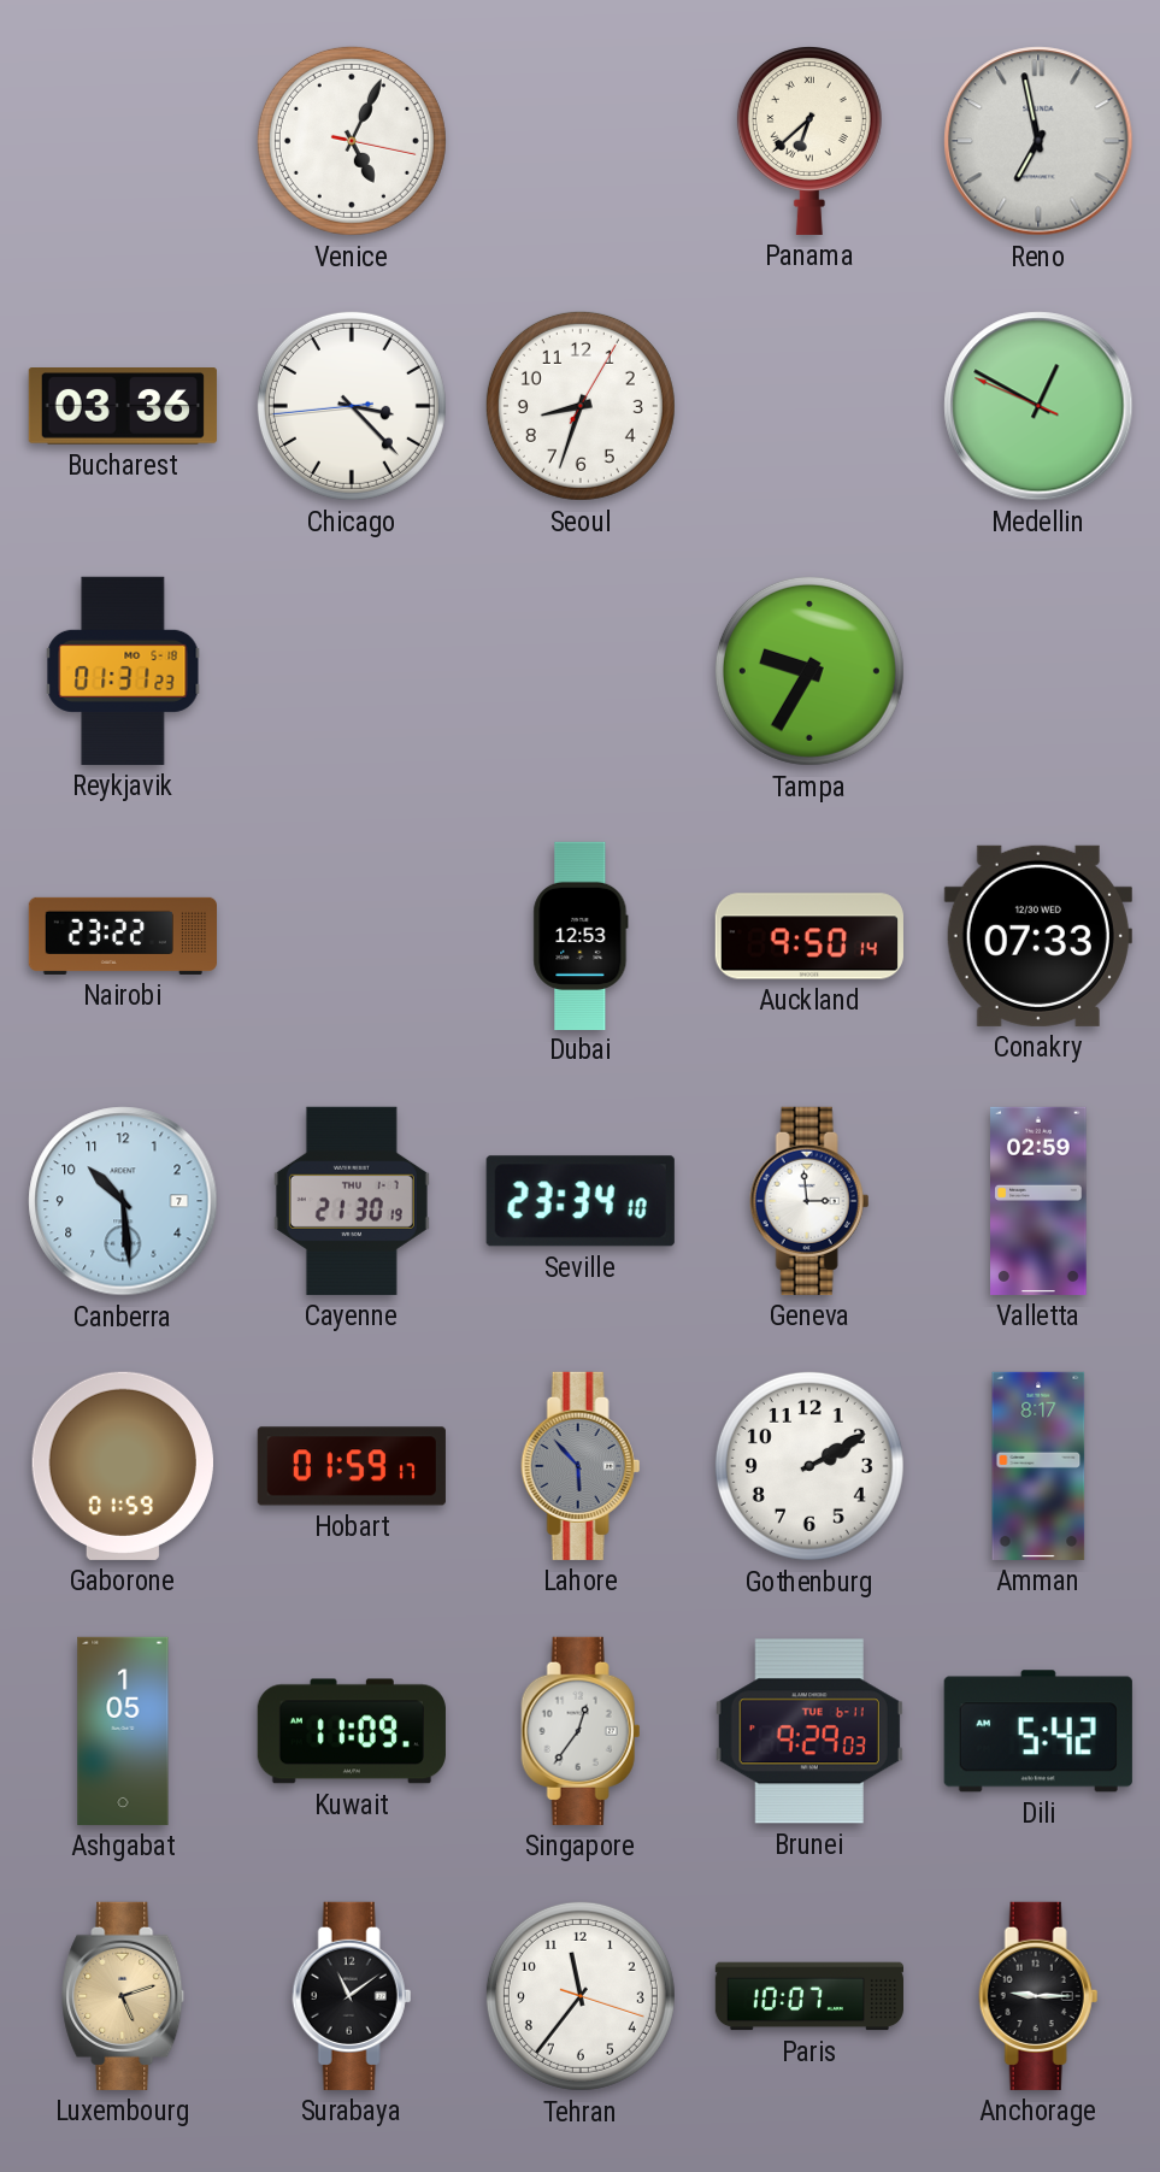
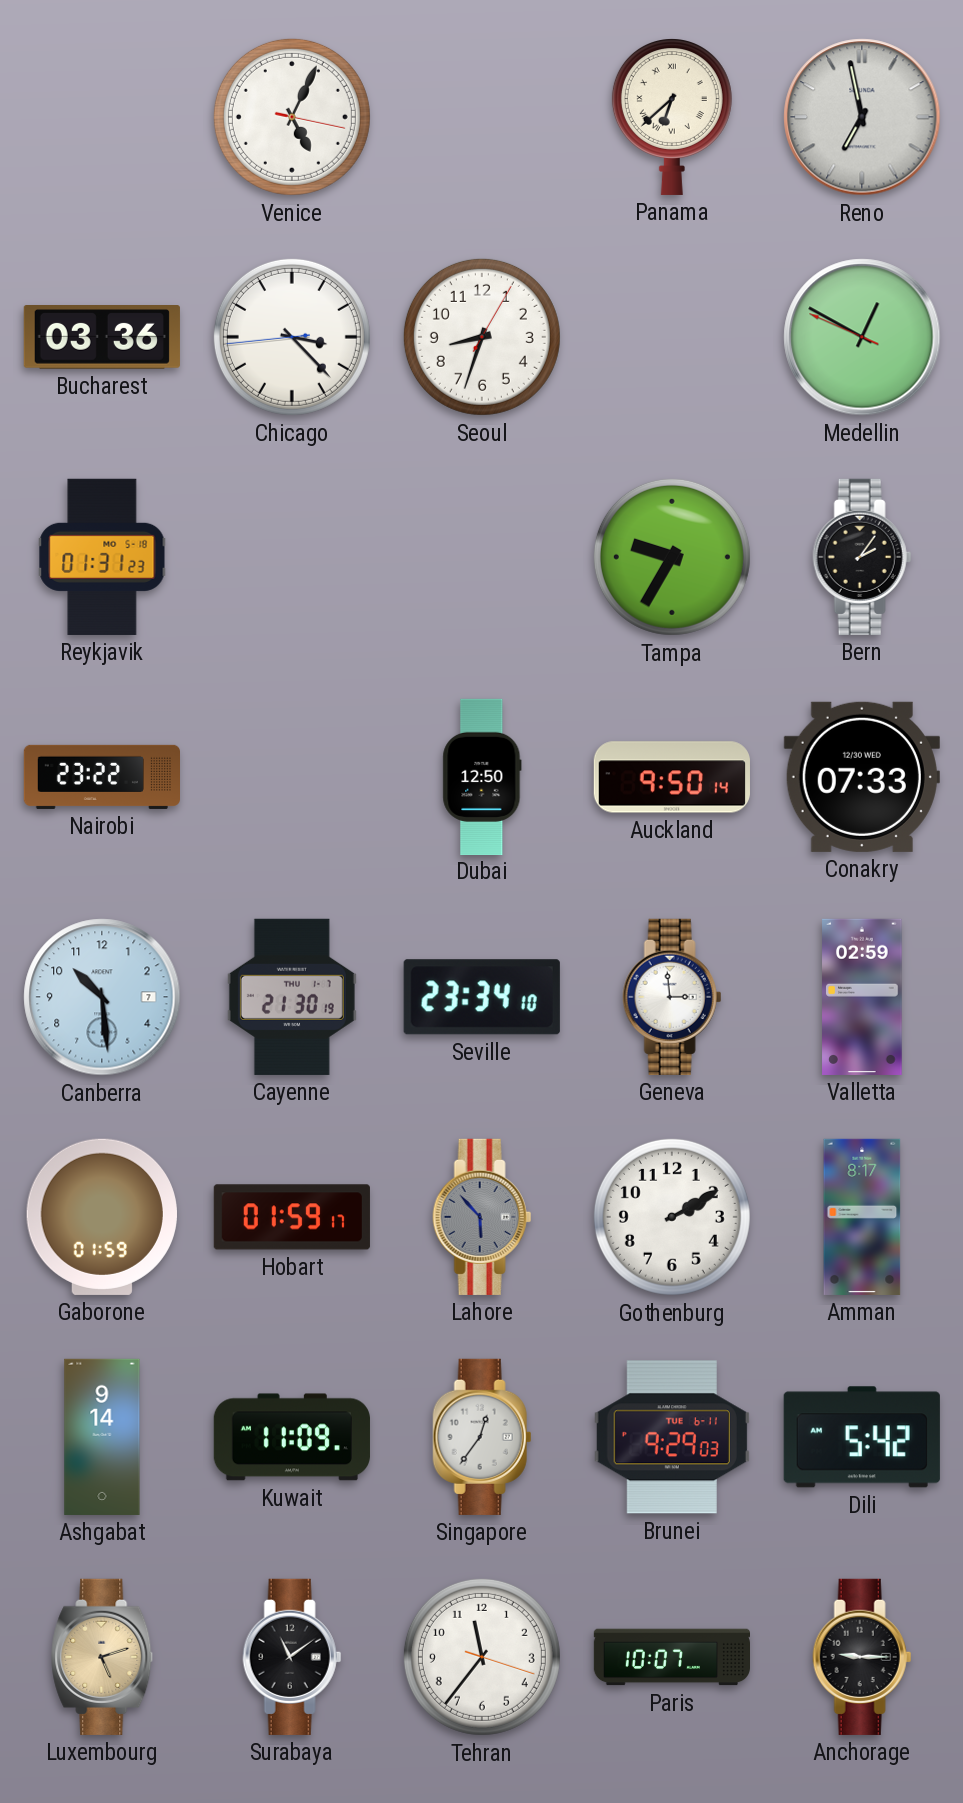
Bern: none -> 2:06
Dubai: 12:53 -> 12:50
Ashgabat: 1:05 -> 9:14
